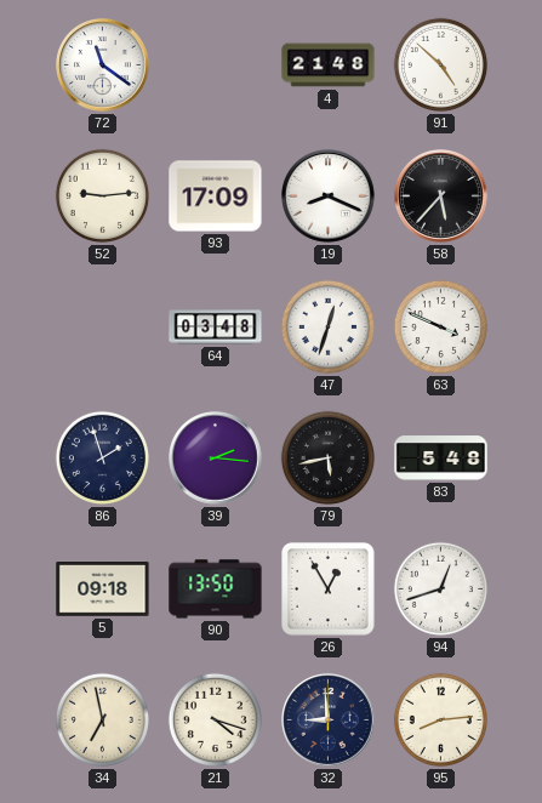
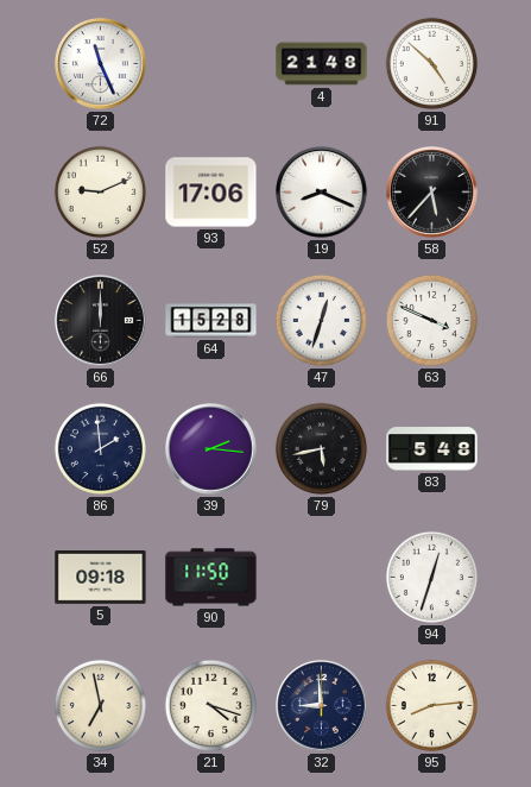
72: 11:21 -> 11:26
52: 9:14 -> 9:11
93: 17:09 -> 17:06
66: none -> 12:00
64: 03:48 -> 15:28
86: 1:57 -> 1:59
90: 13:50 -> 11:50
26: 12:55 -> none
94: 12:42 -> 12:33
